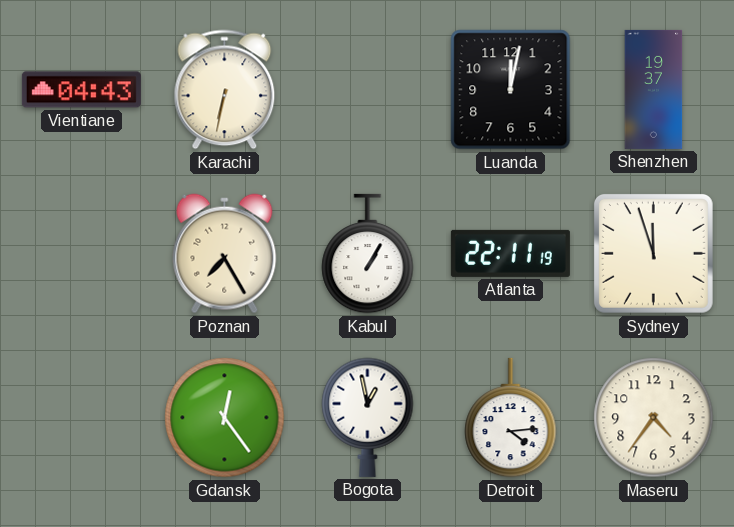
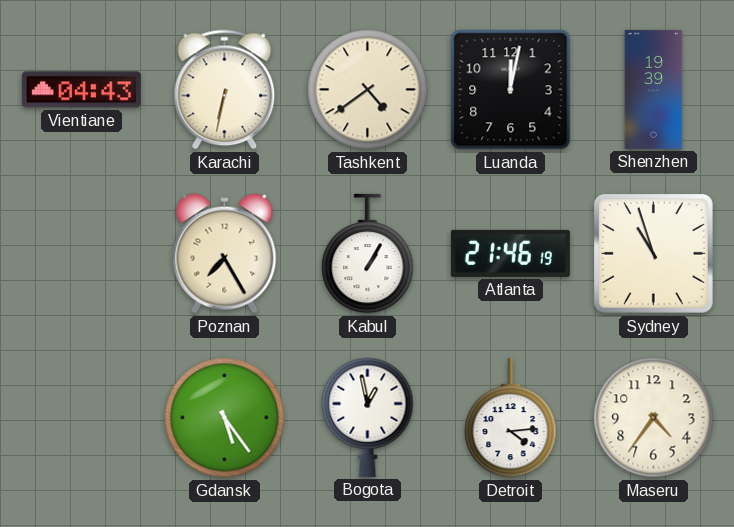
Tashkent: none -> 4:39
Shenzhen: 19:37 -> 19:39
Atlanta: 22:11 -> 21:46
Sydney: 11:57 -> 10:57
Gdansk: 12:24 -> 5:24
